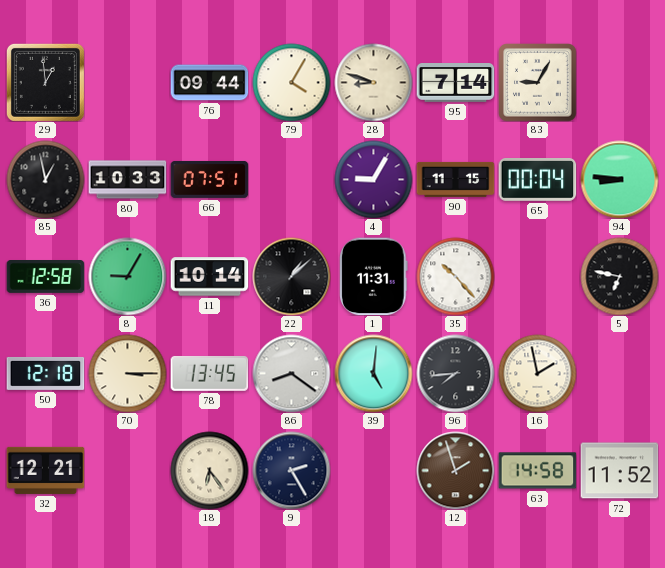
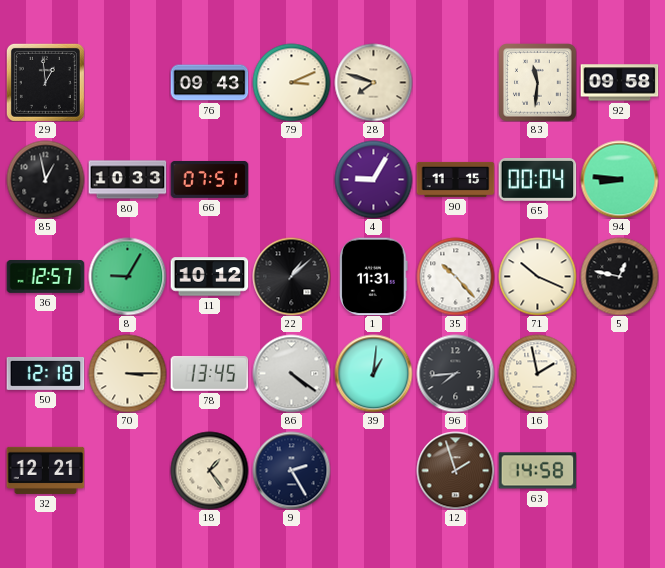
76: 09:44 -> 09:43
79: 4:05 -> 3:11
28: 8:48 -> 7:48
95: 7:14 -> none
83: 9:05 -> 11:31
92: none -> 09:58
36: 12:58 -> 12:57
11: 10:14 -> 10:12
71: none -> 10:19
5: 6:47 -> 12:47
86: 8:21 -> 4:21
39: 5:01 -> 1:01
18: 6:24 -> 1:24
72: 11:52 -> none
